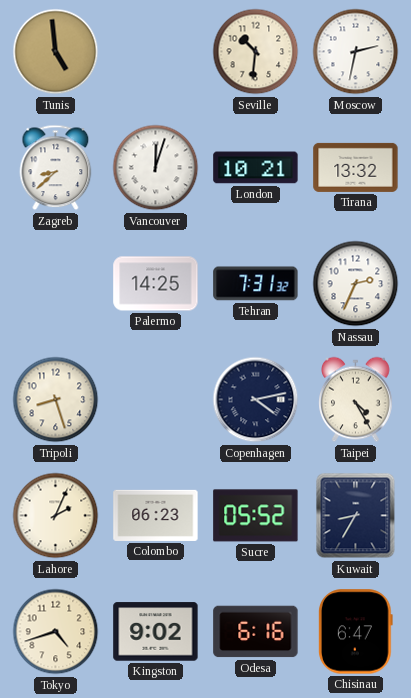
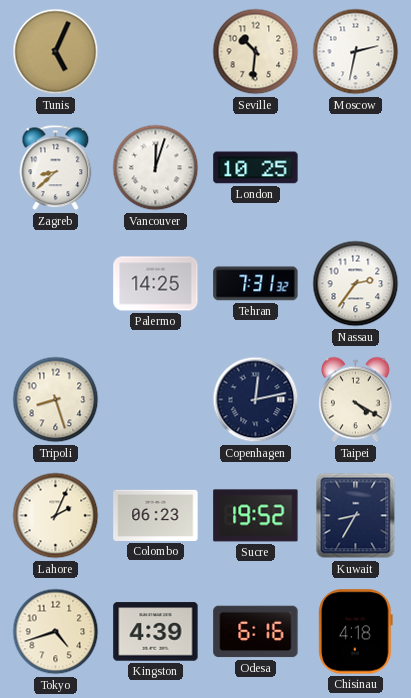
Tunis: 4:59 -> 5:04
London: 10:21 -> 10:25
Tirana: 13:32 -> none
Nassau: 2:34 -> 2:36
Copenhagen: 4:13 -> 12:13
Taipei: 4:25 -> 4:20
Sucre: 05:52 -> 19:52
Kingston: 9:02 -> 4:39
Chisinau: 6:47 -> 4:18
